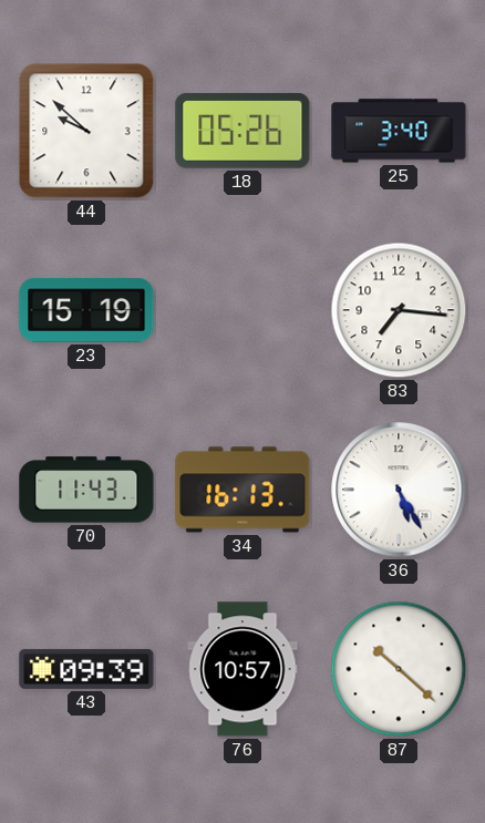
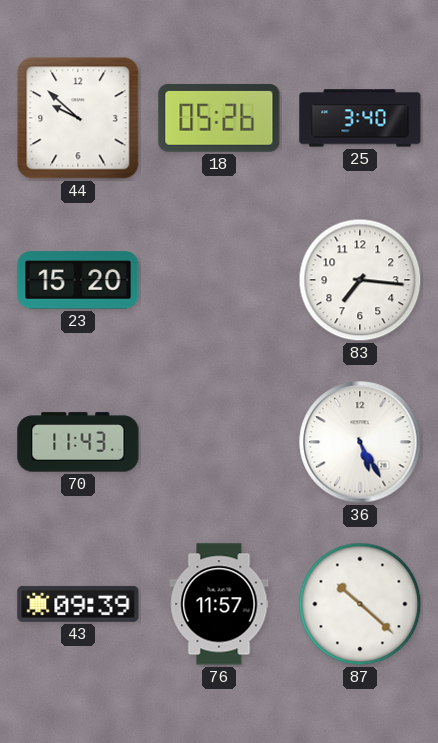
23: 15:19 -> 15:20
34: 16:13 -> none
76: 10:57 -> 11:57
